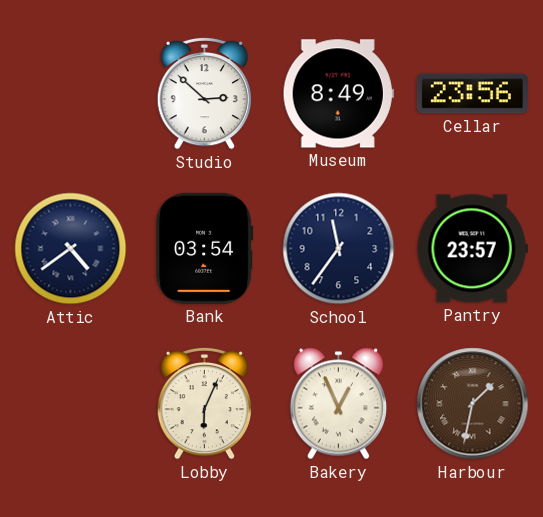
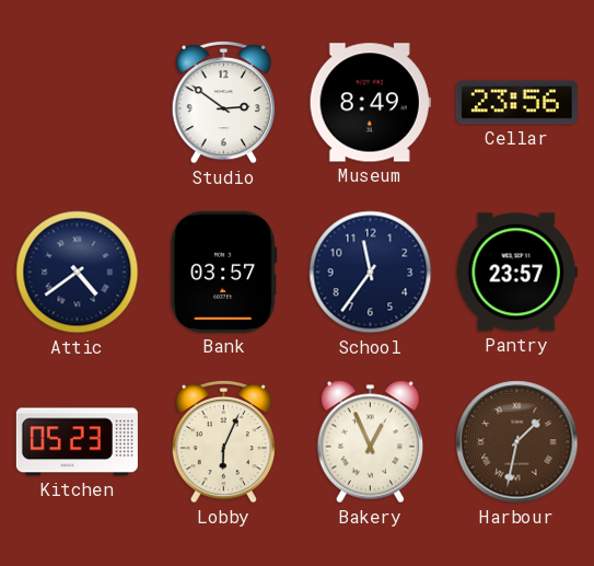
Studio: 2:52 -> 2:51
Bank: 03:54 -> 03:57
Kitchen: none -> 05:23
